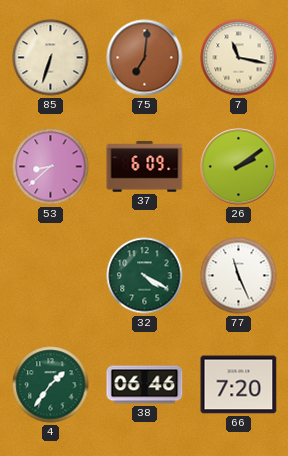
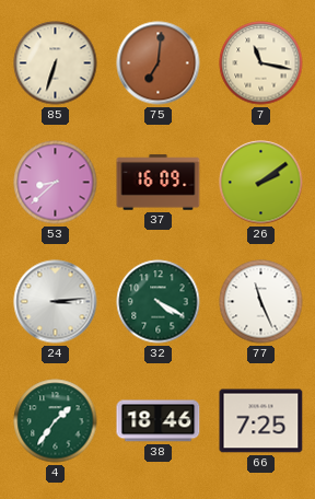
37: 6:09 -> 16:09
24: none -> 3:14
38: 06:46 -> 18:46
66: 7:20 -> 7:25
